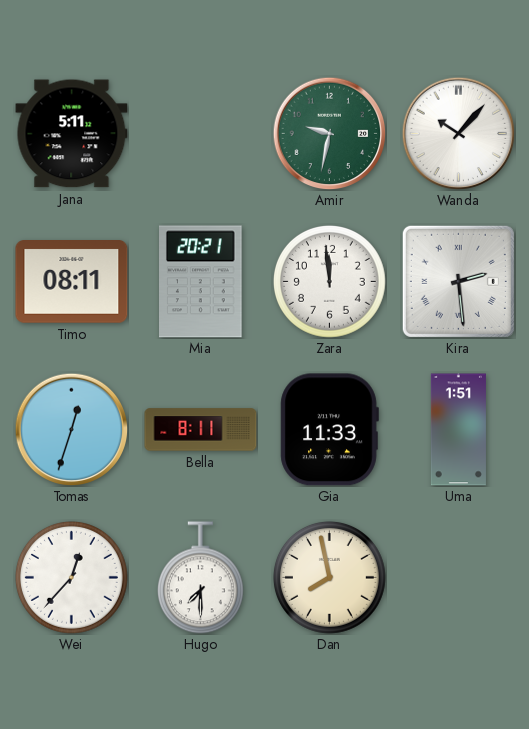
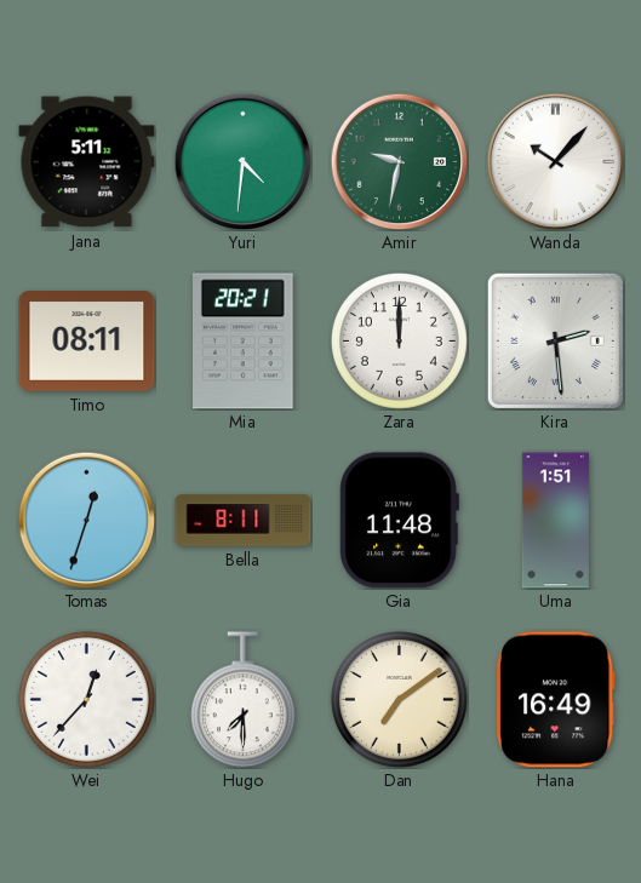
Yuri: none -> 4:31
Zara: 11:59 -> 12:00
Gia: 11:33 -> 11:48
Dan: 7:58 -> 7:09
Hana: none -> 16:49
